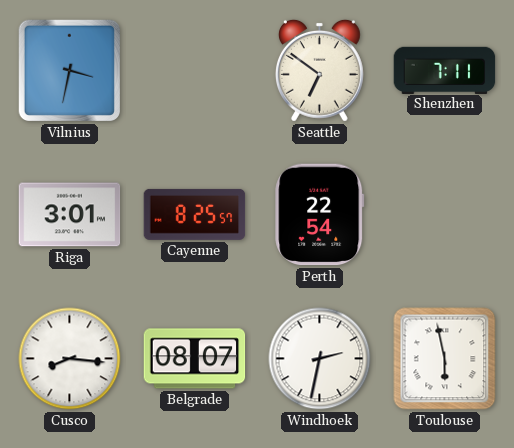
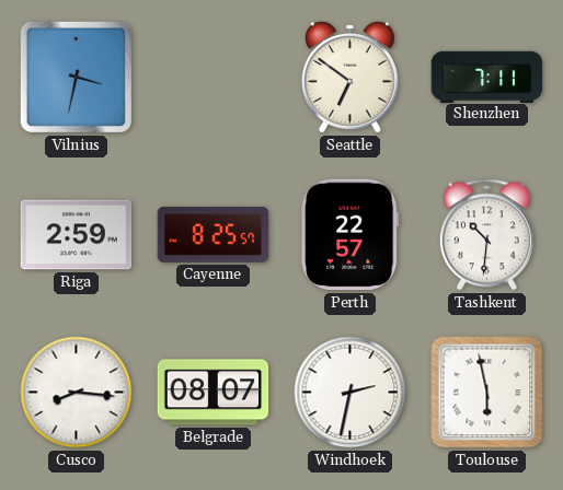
Riga: 3:01 -> 2:59
Perth: 22:54 -> 22:57
Tashkent: none -> 10:31
